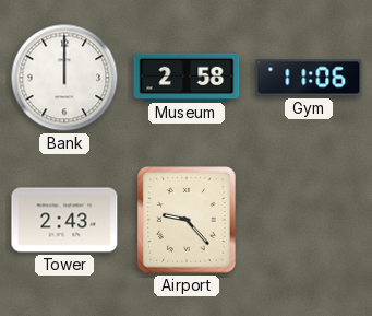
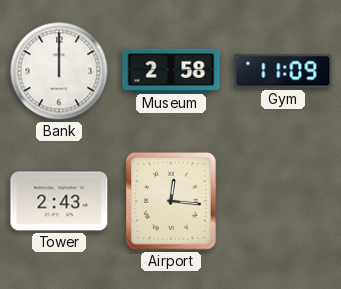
Gym: 11:06 -> 11:09
Airport: 9:23 -> 12:16
